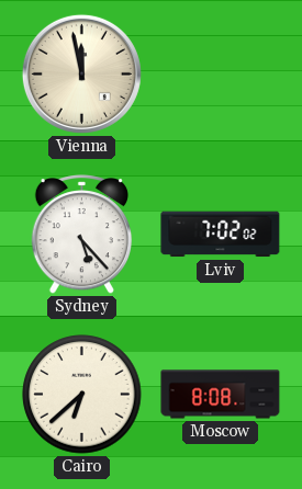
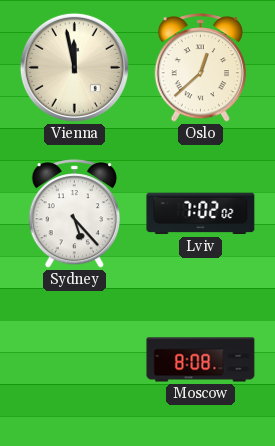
Oslo: none -> 12:38
Cairo: 6:38 -> none
